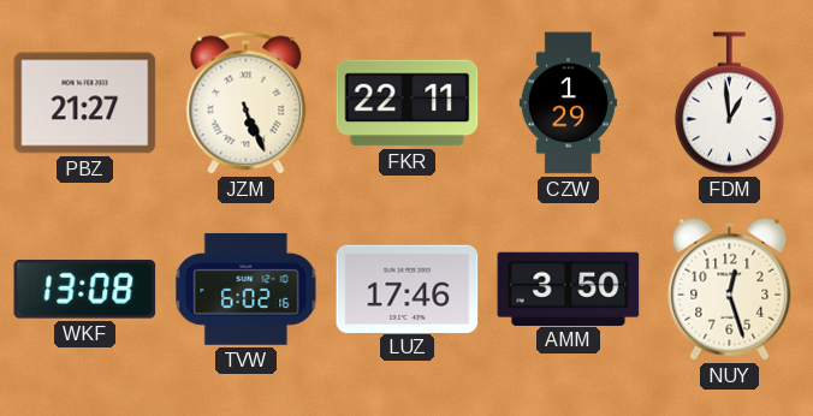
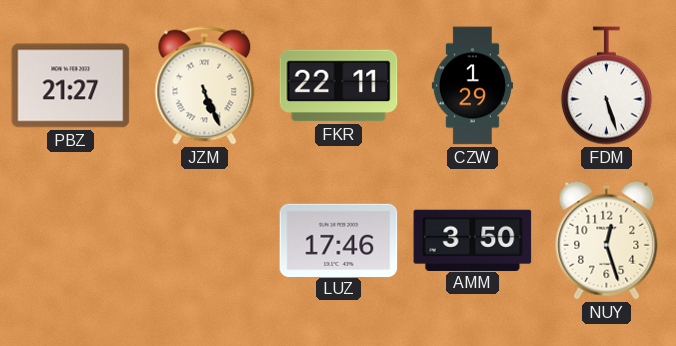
FDM: 12:59 -> 5:27
WKF: 13:08 -> none
TVW: 6:02 -> none
